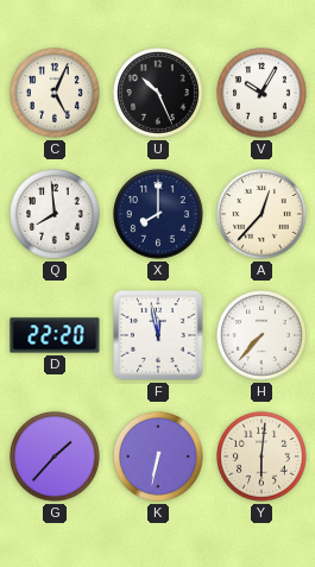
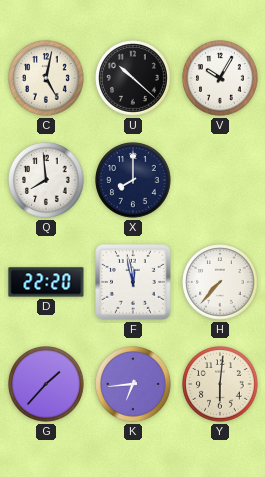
C: 5:04 -> 5:02
U: 10:26 -> 10:22
A: 12:37 -> none
K: 6:32 -> 6:44
